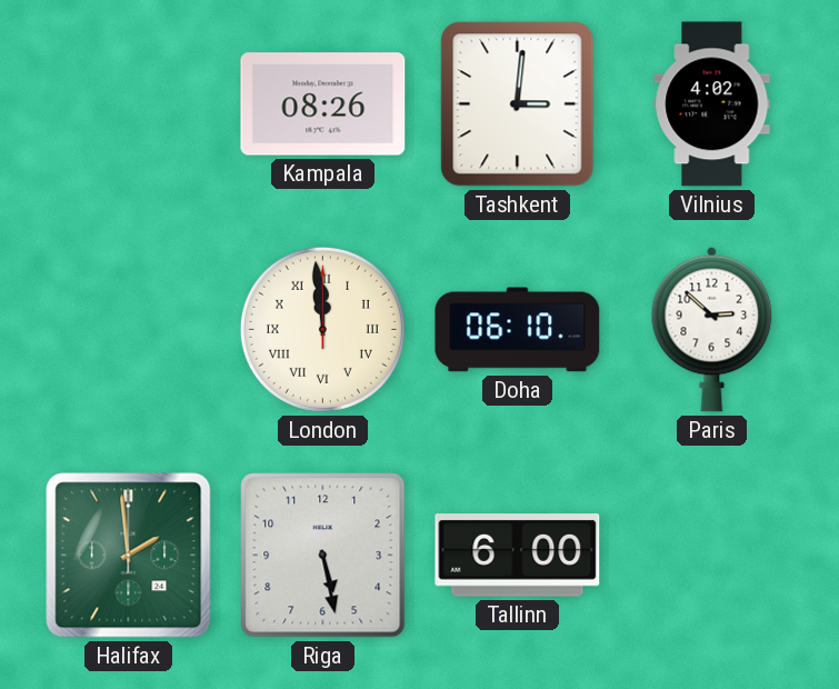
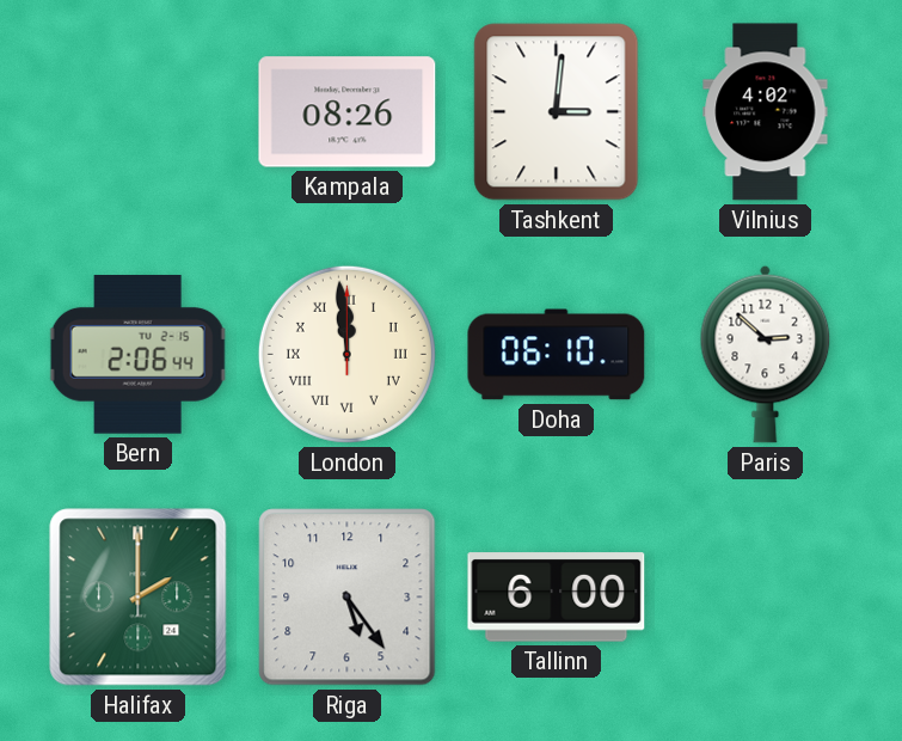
Bern: none -> 2:06
Halifax: 1:59 -> 2:00
Riga: 5:28 -> 5:24
